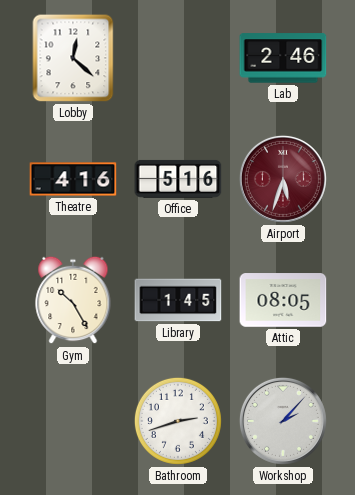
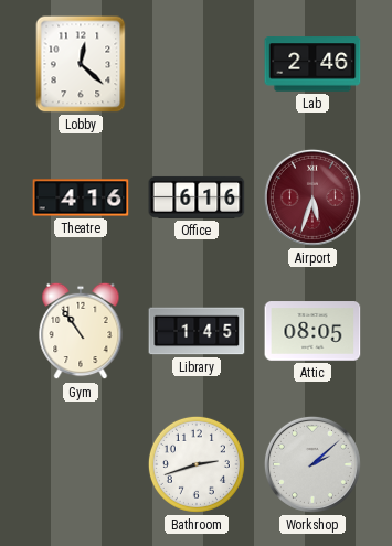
Office: 5:16 -> 6:16
Gym: 10:25 -> 10:54
Workshop: 2:07 -> 2:08
